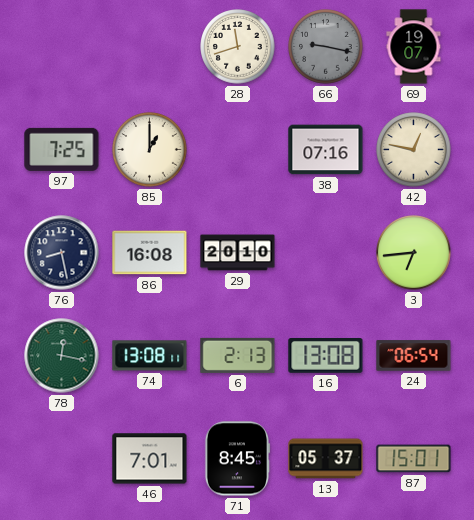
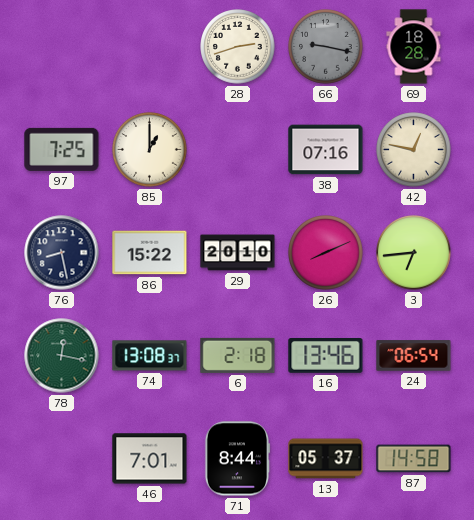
28: 11:42 -> 2:42
69: 19:07 -> 18:28
86: 16:08 -> 15:22
26: none -> 8:11
74: 13:08:11 -> 13:08:37
6: 2:13 -> 2:18
16: 13:08 -> 13:46
71: 8:45 -> 8:44
87: 15:01 -> 14:58
